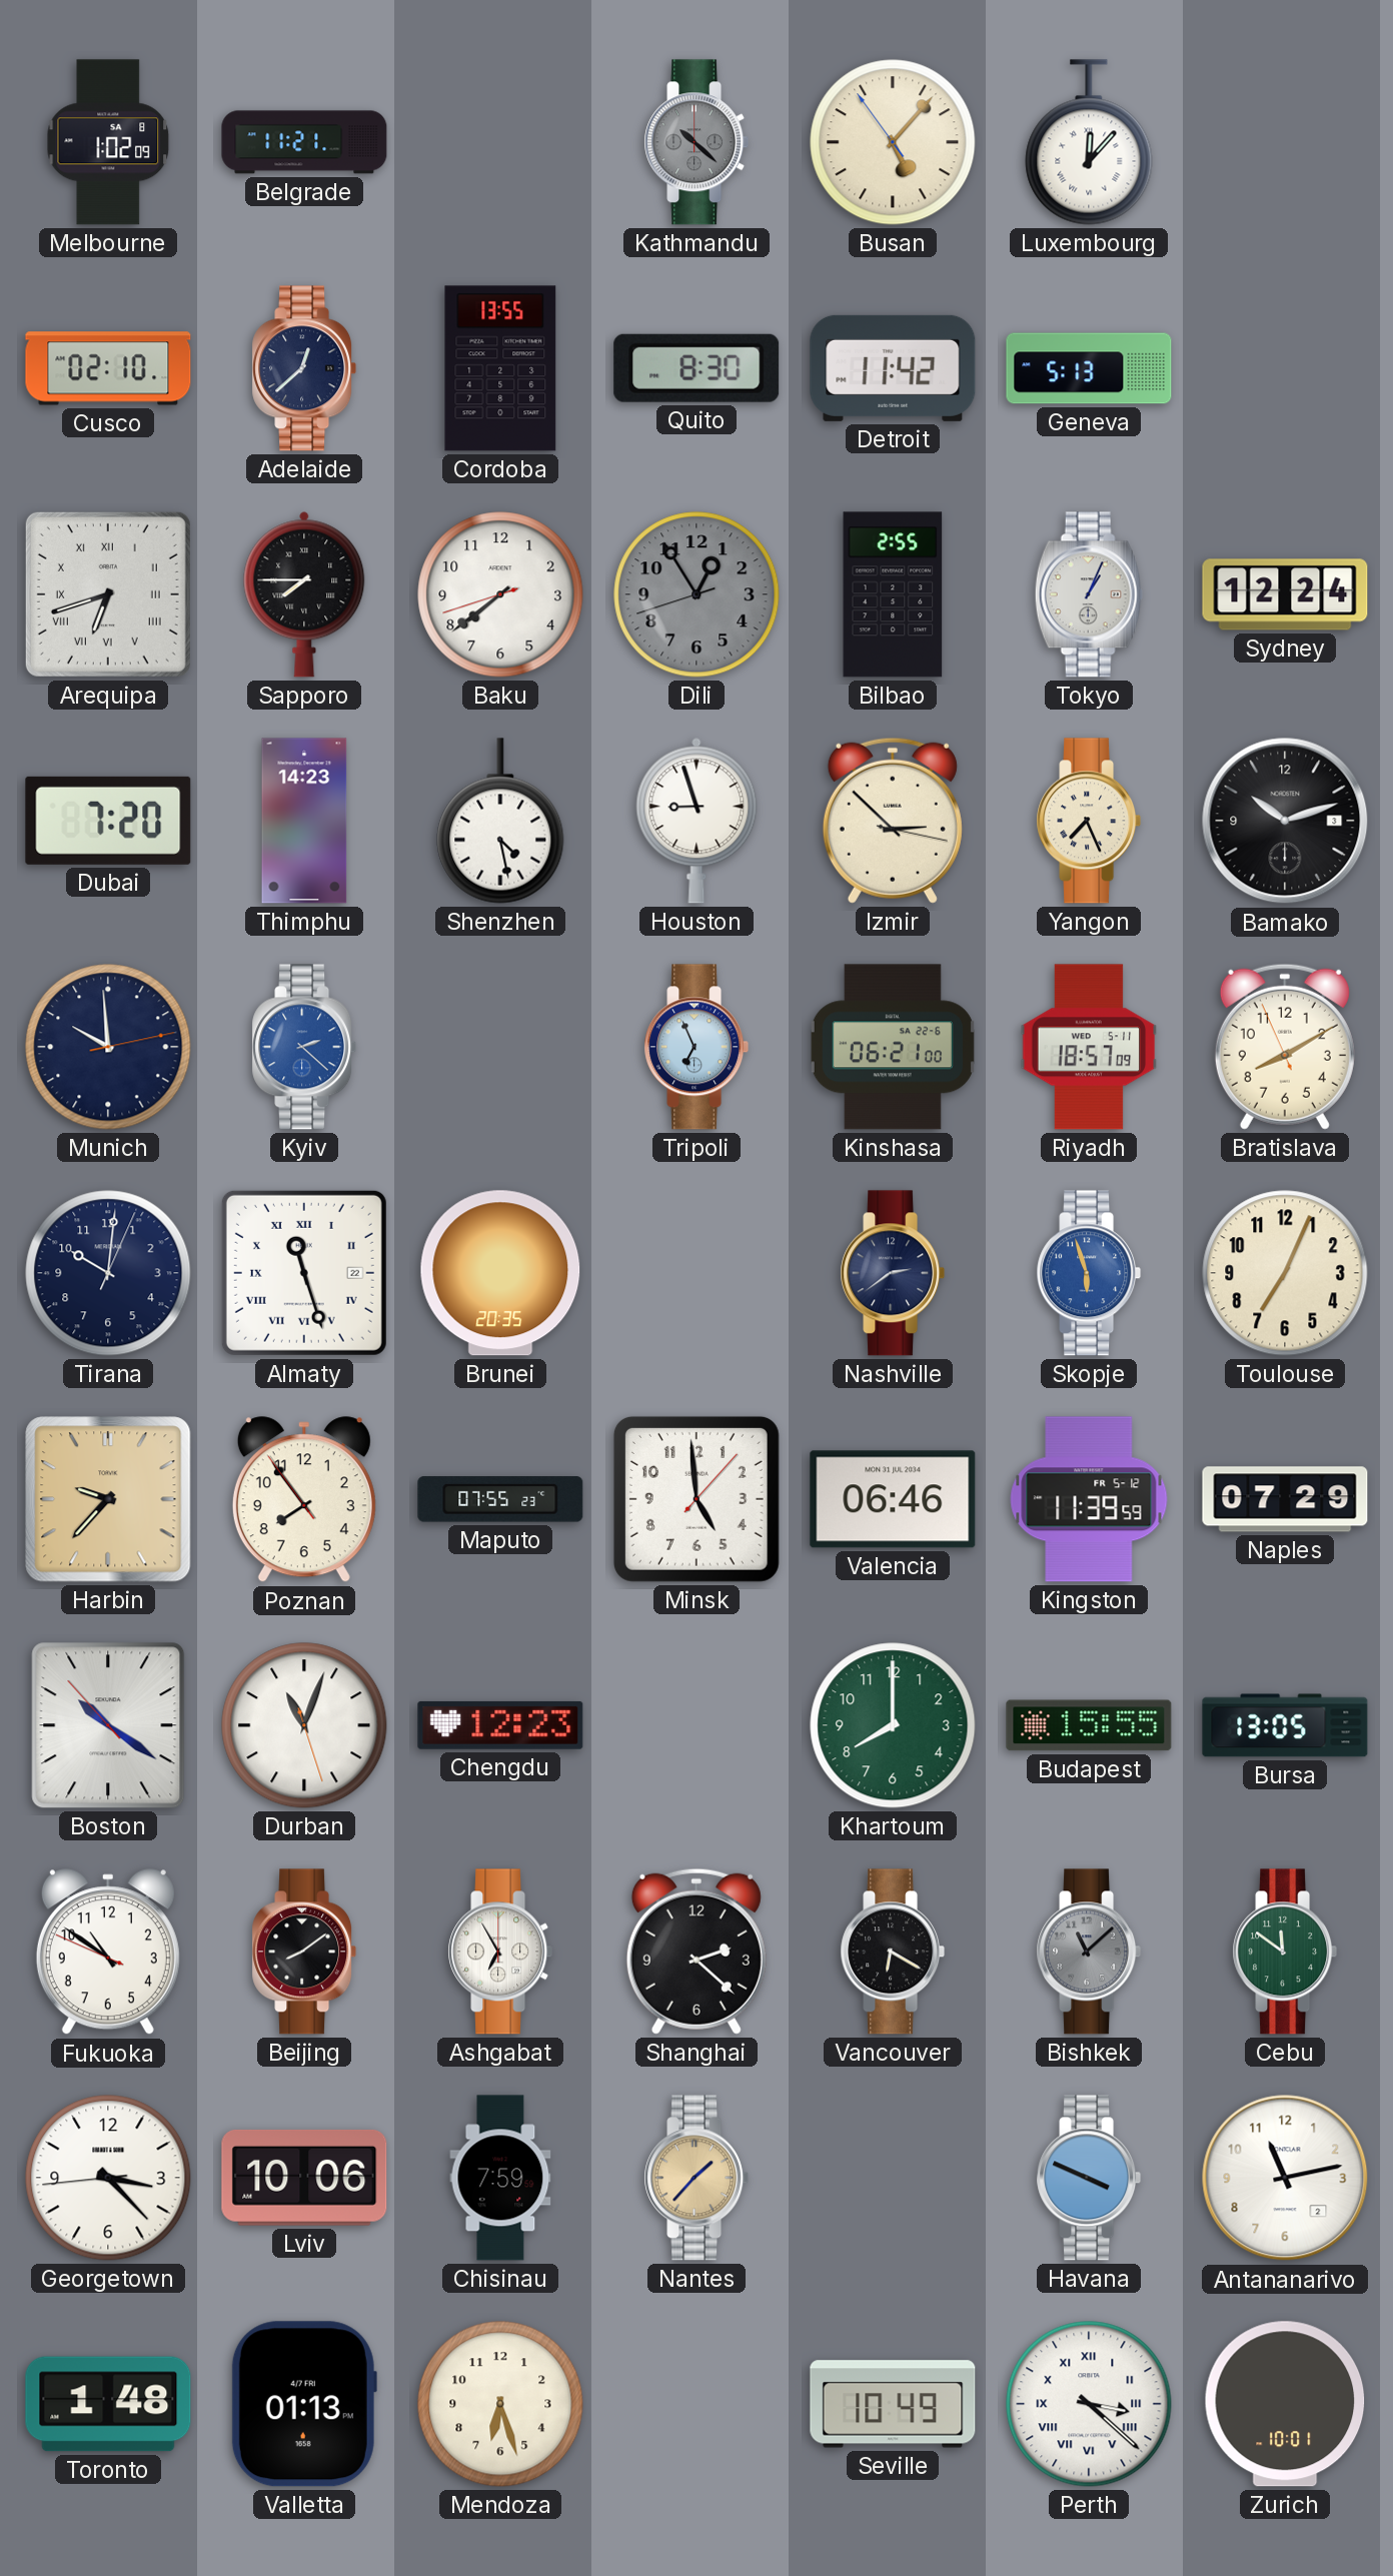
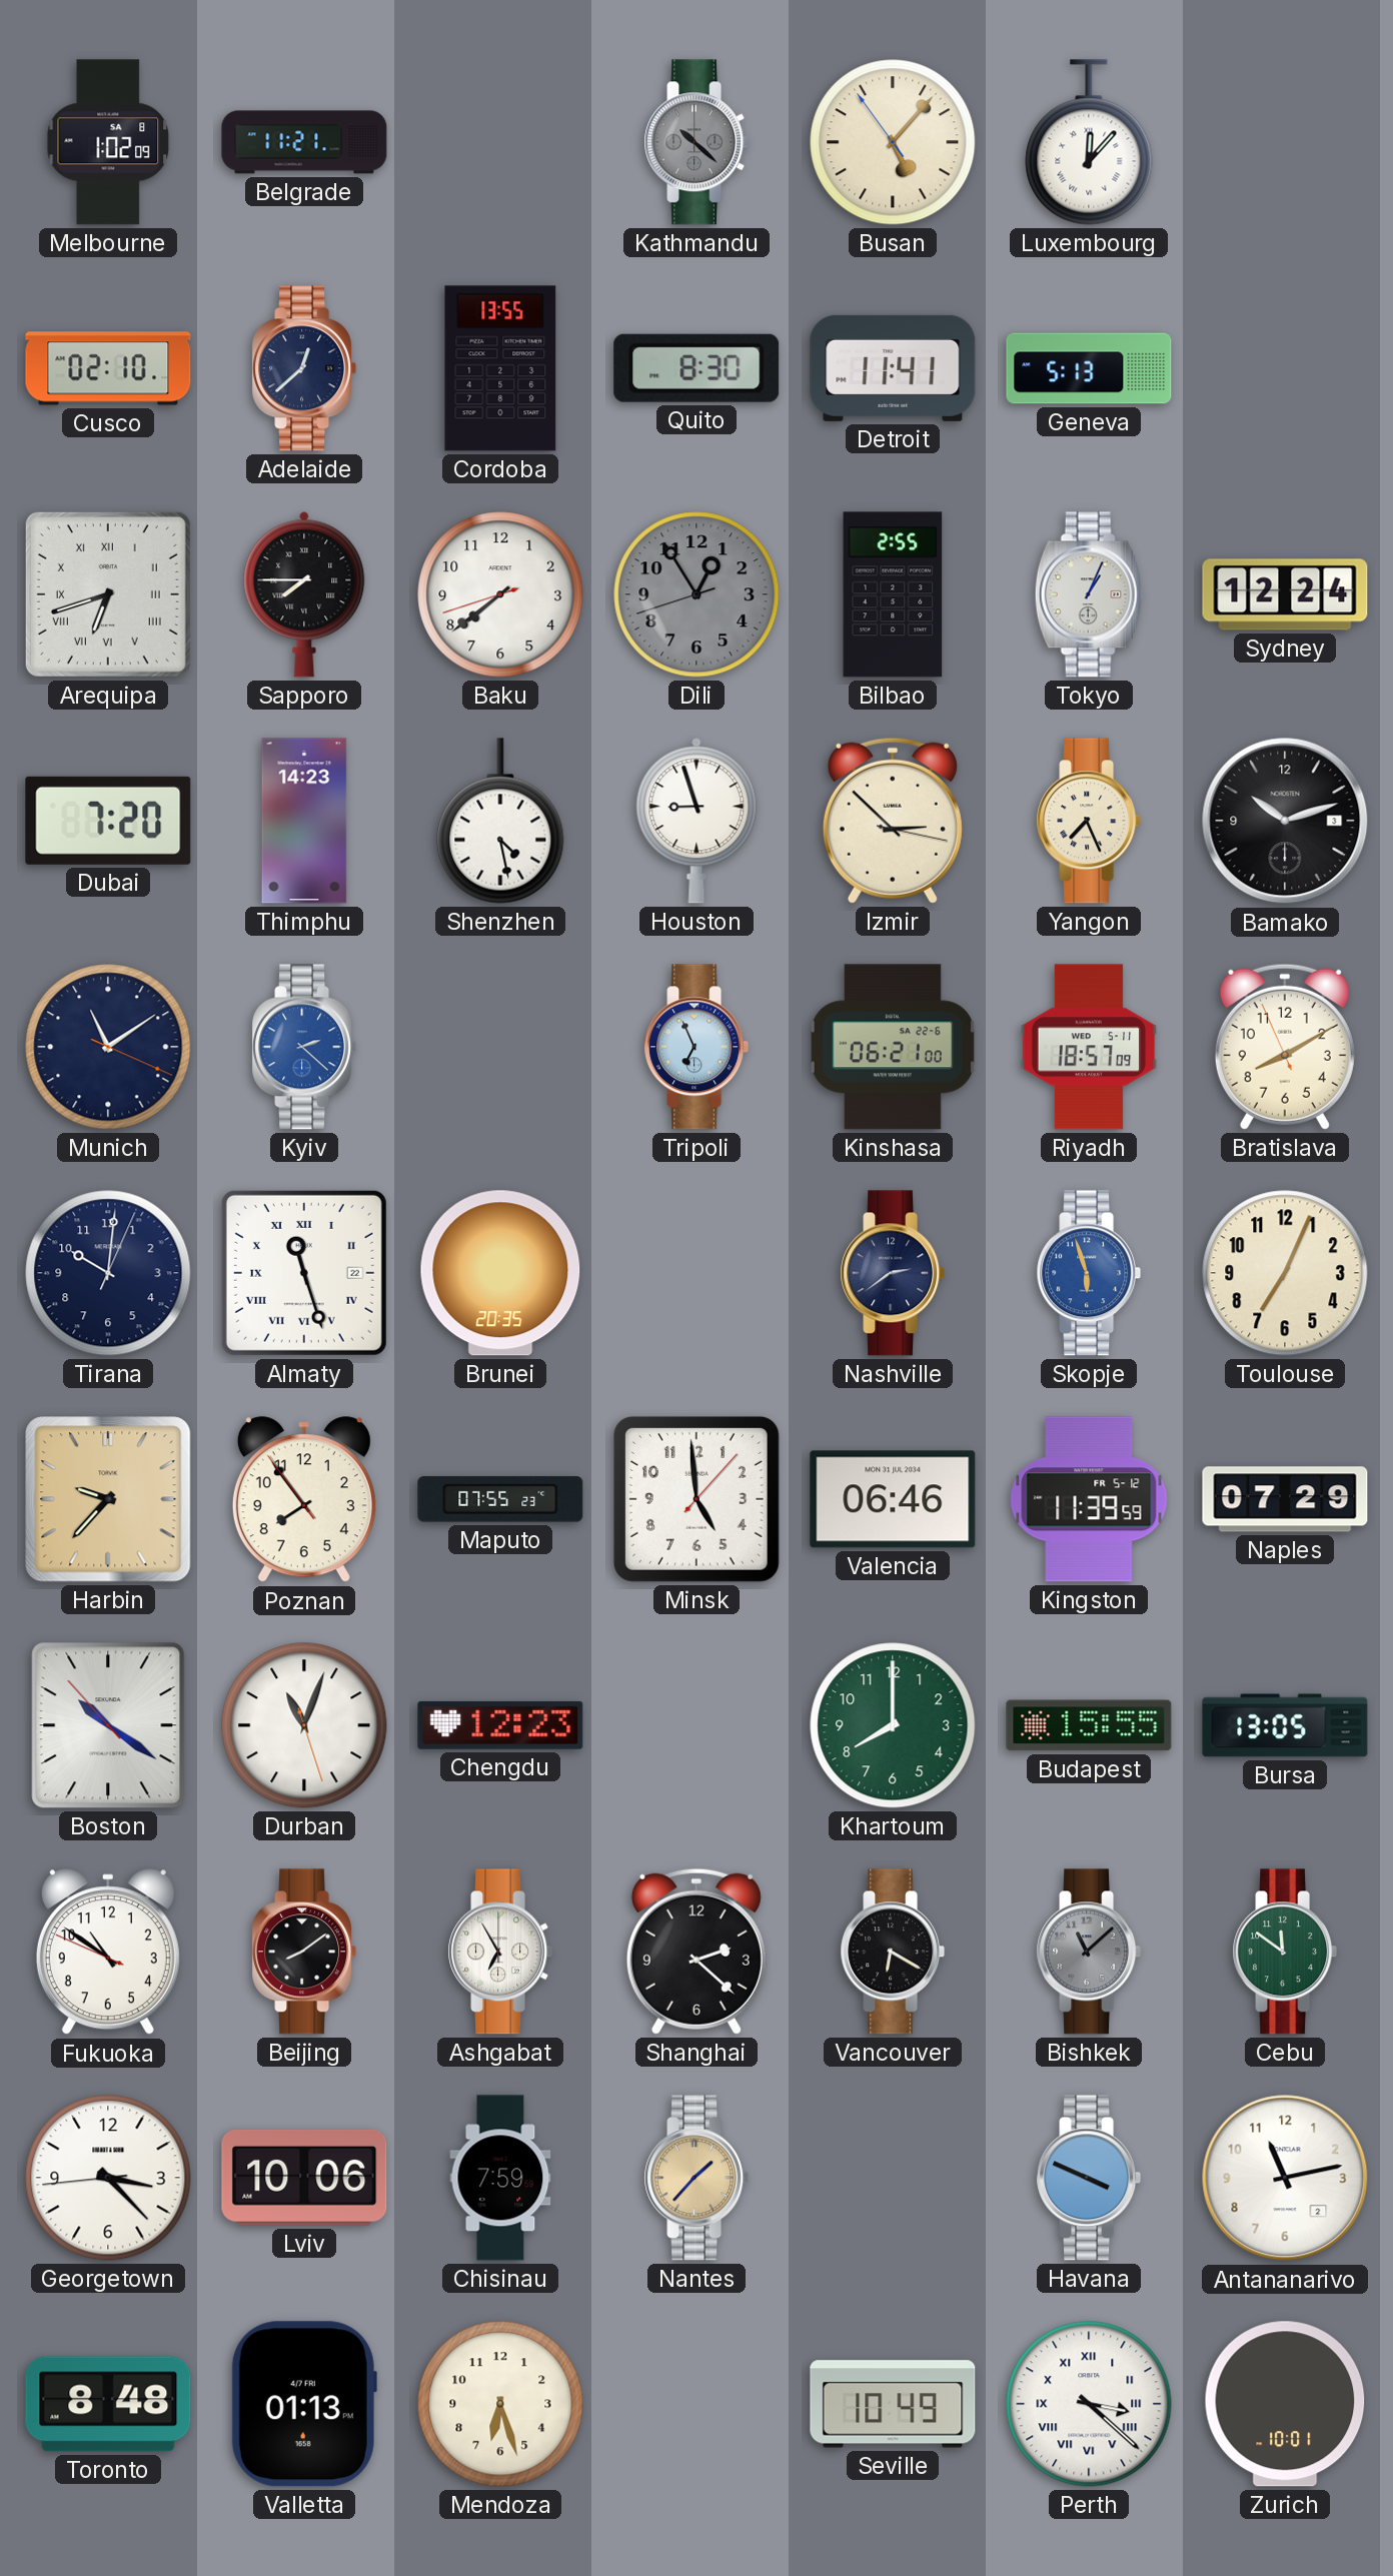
Detroit: 11:42 -> 11:41
Munich: 9:59 -> 11:09
Toronto: 1:48 -> 8:48
